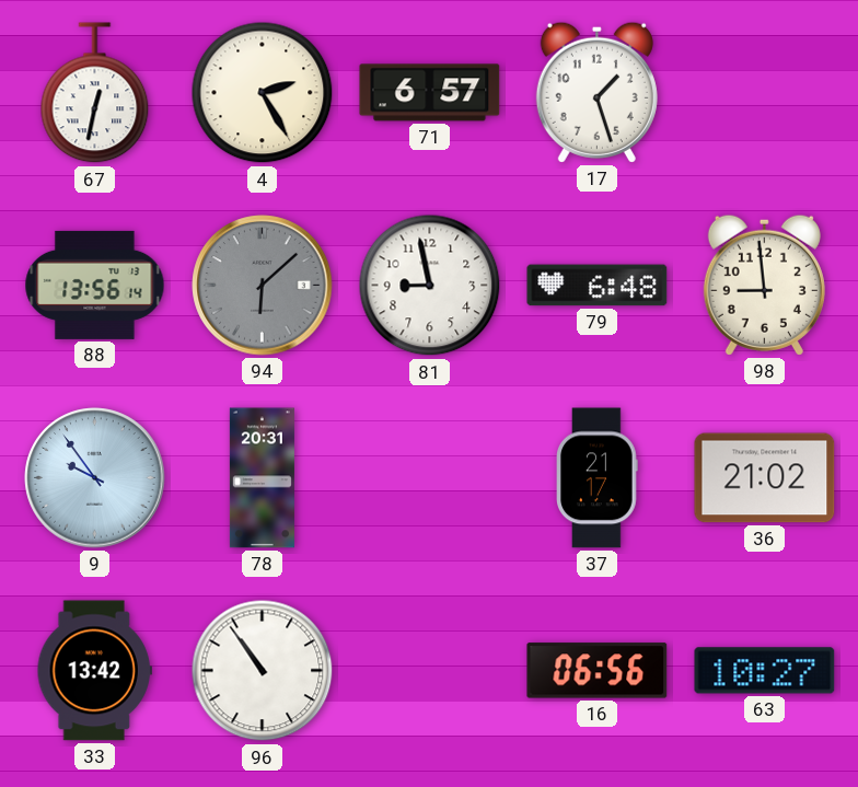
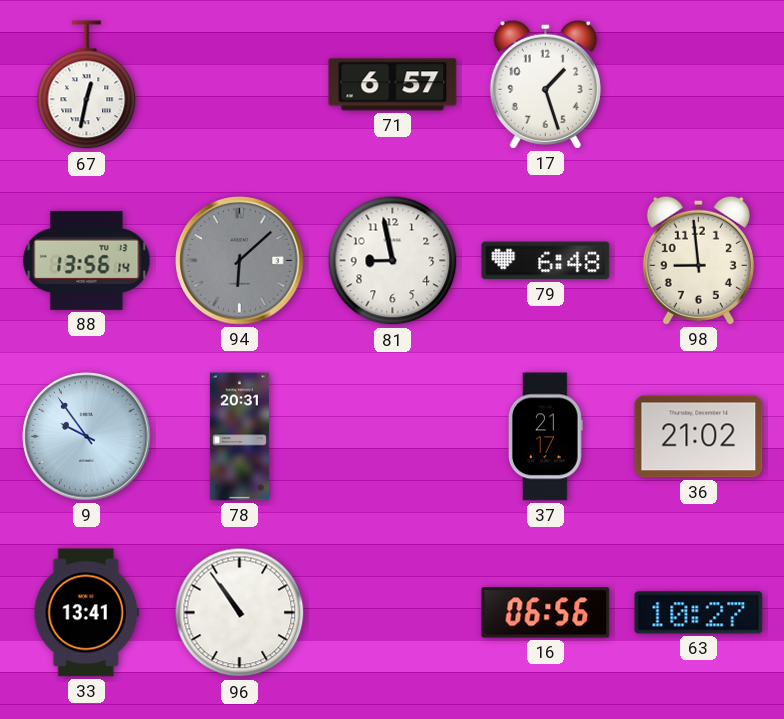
4: 2:25 -> none
33: 13:42 -> 13:41
